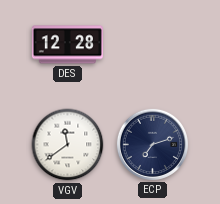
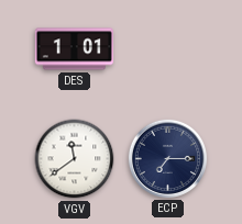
DES: 12:28 -> 1:01
ECP: 7:12 -> 7:15
